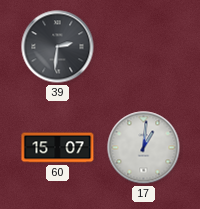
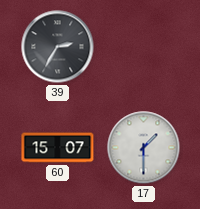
39: 2:31 -> 2:35
17: 1:01 -> 1:30
